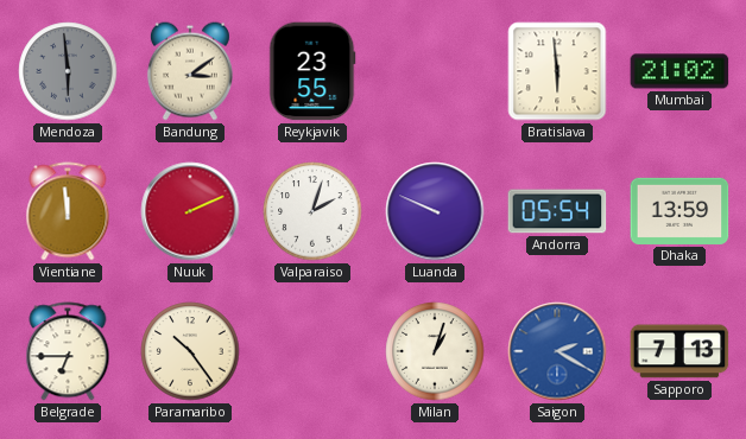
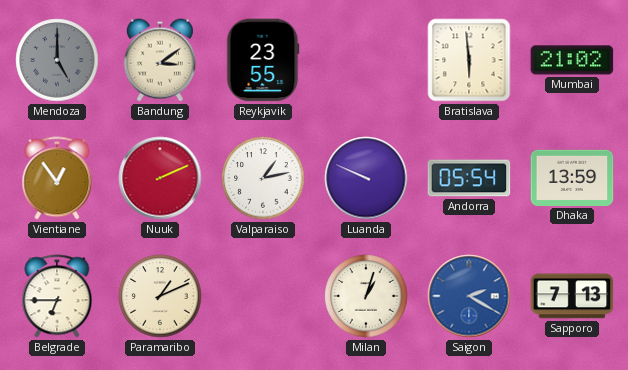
Mendoza: 5:59 -> 5:00
Vientiane: 11:59 -> 12:54
Valparaiso: 2:03 -> 1:13
Paramaribo: 10:24 -> 1:11
